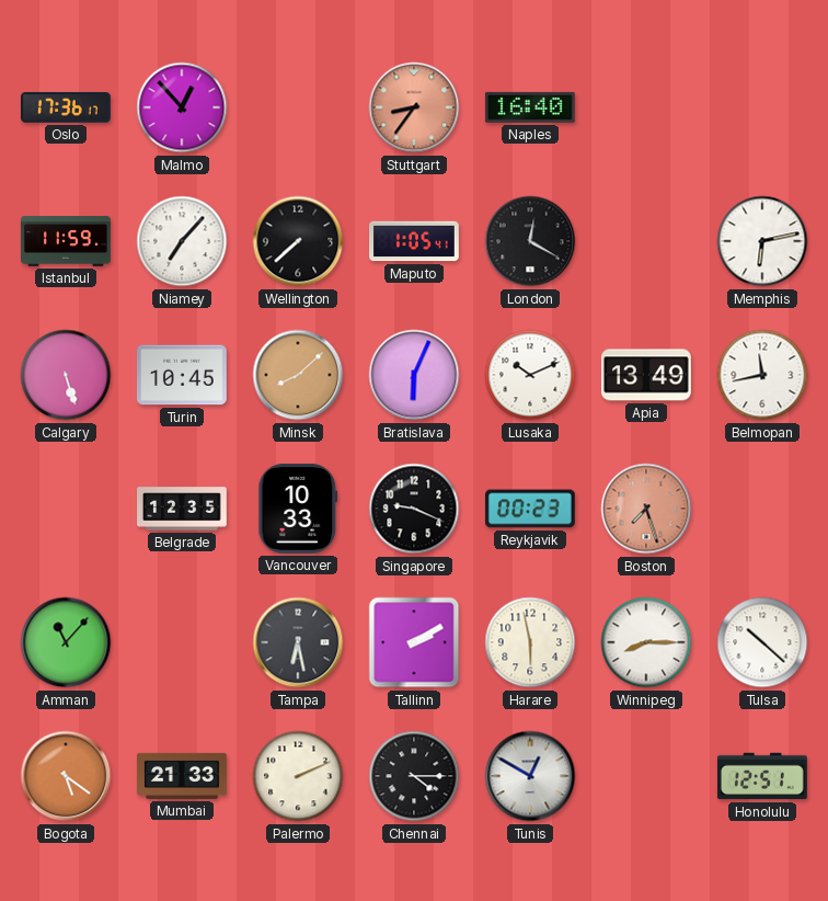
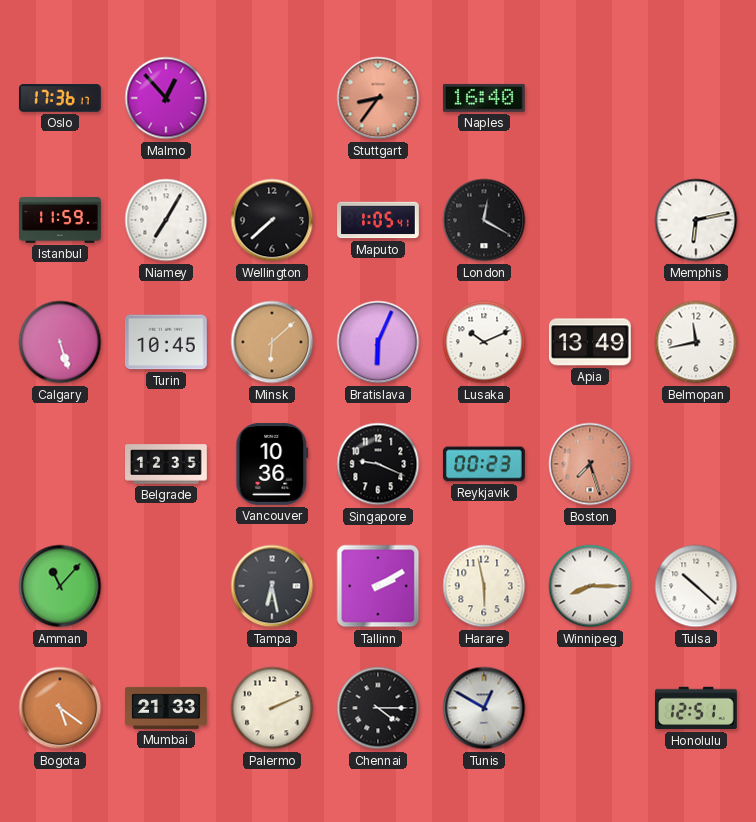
Niamey: 7:07 -> 7:05
Minsk: 8:08 -> 6:08
Vancouver: 10:33 -> 10:36
